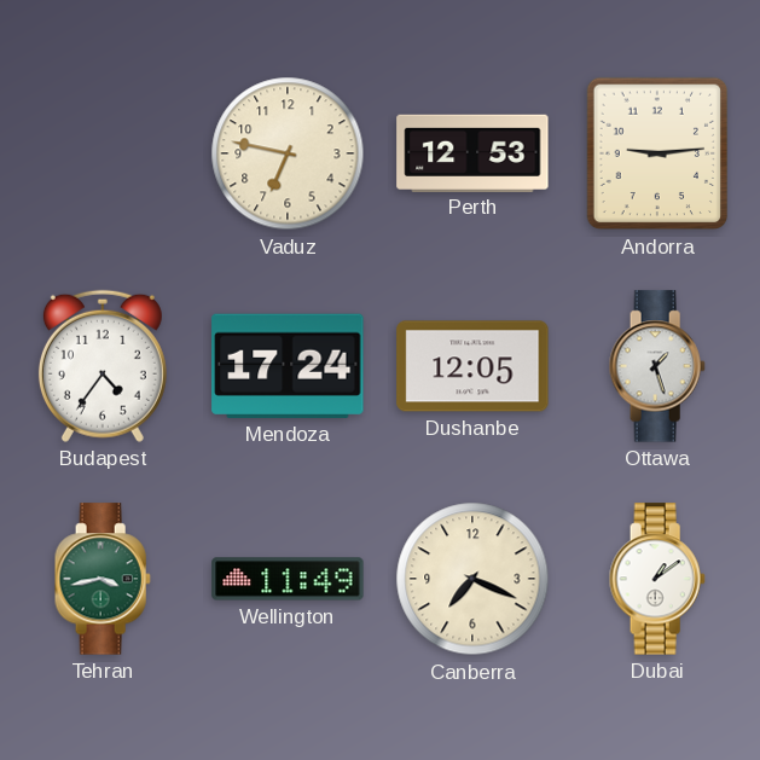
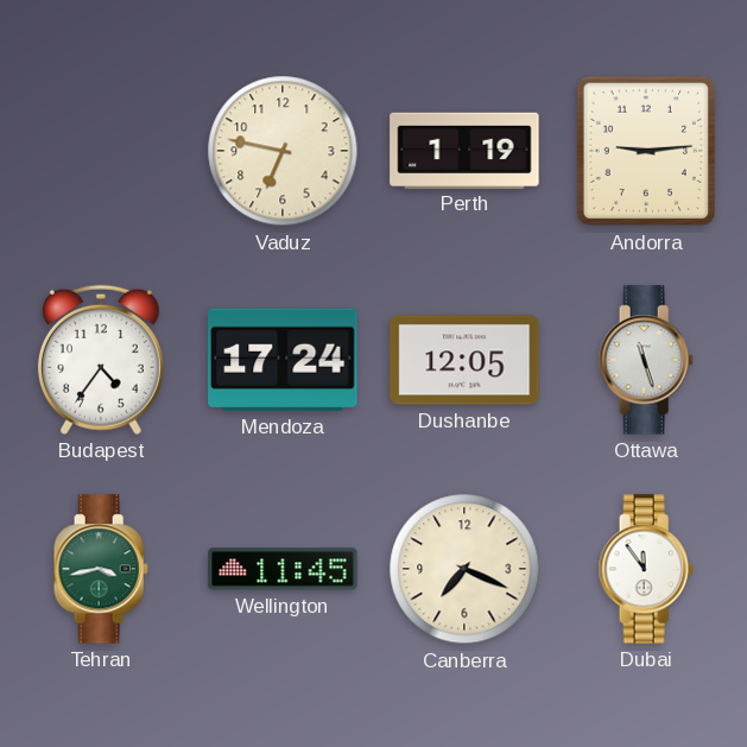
Perth: 12:53 -> 1:19
Ottawa: 1:27 -> 11:27
Wellington: 11:49 -> 11:45
Dubai: 1:09 -> 11:54
